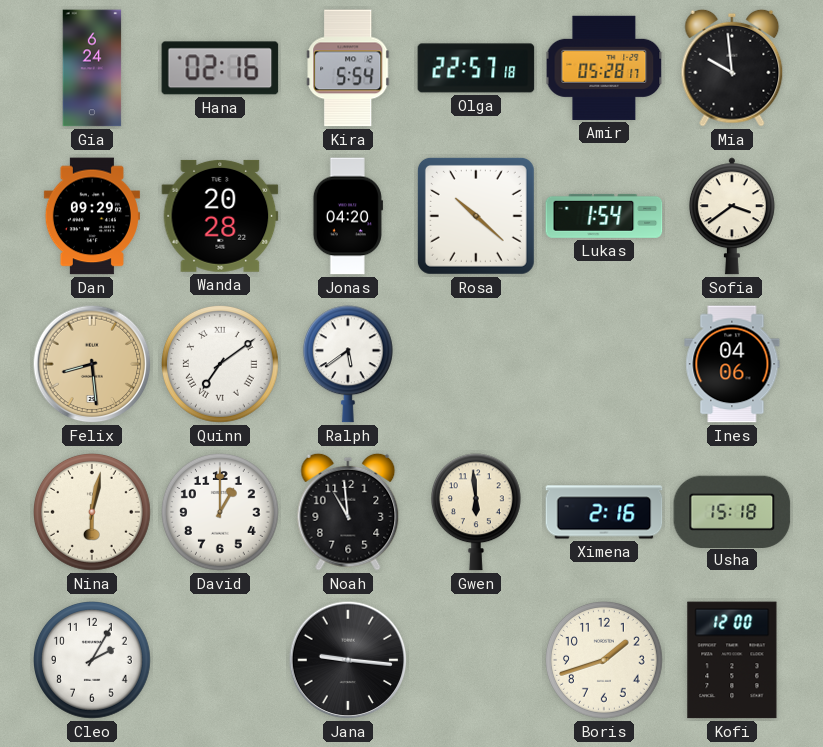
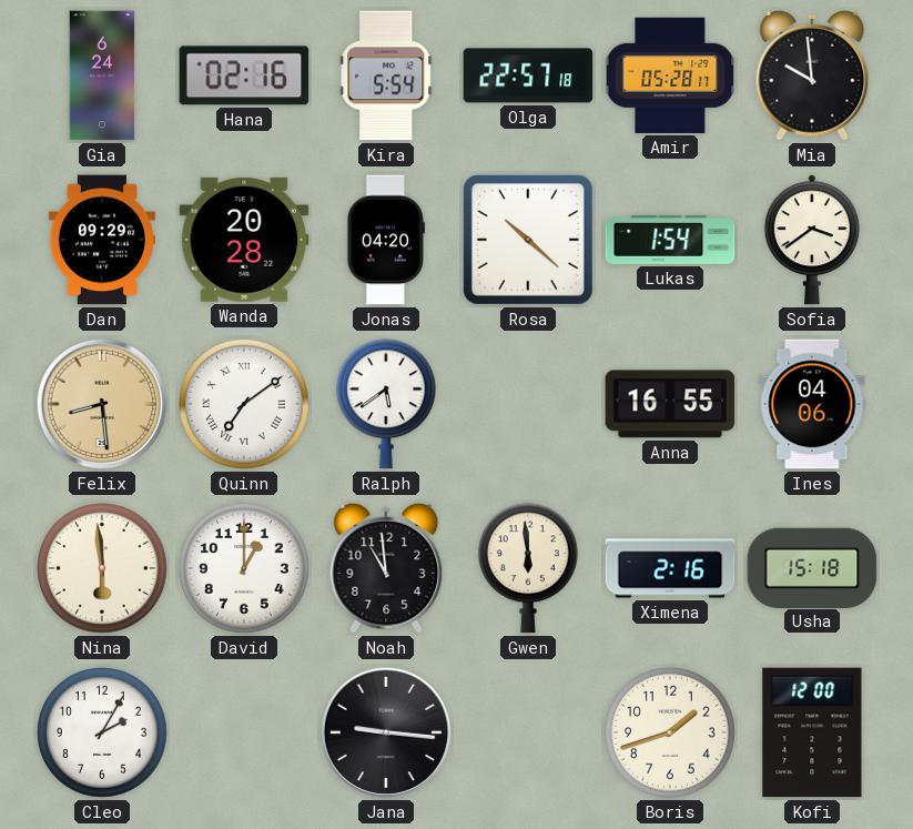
Anna: none -> 16:55
Nina: 6:02 -> 5:59
